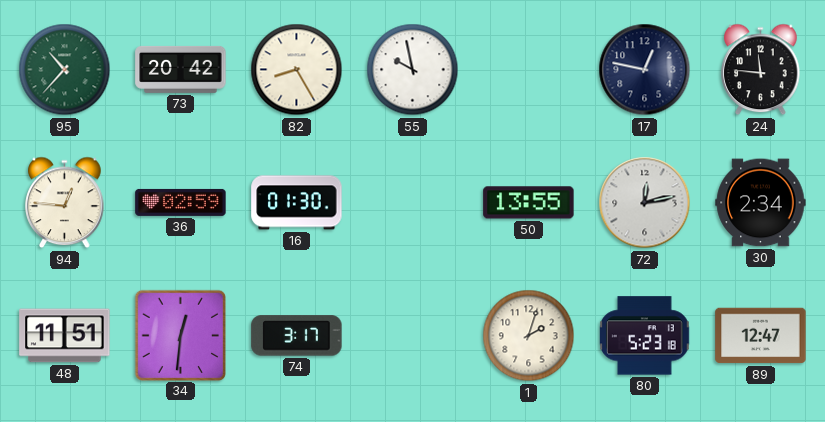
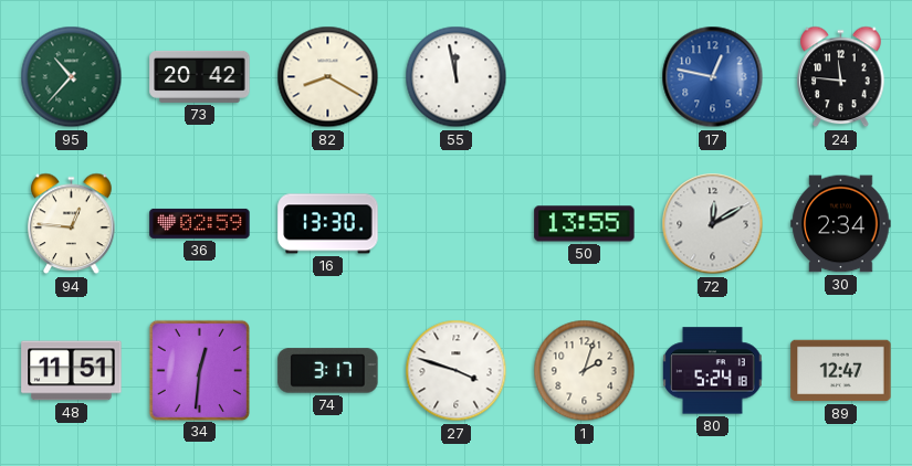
82: 8:25 -> 8:20
55: 9:58 -> 11:58
17 dial: navy -> blue
16: 01:30 -> 13:30
72: 12:13 -> 12:10
27: none -> 3:48
80: 5:23 -> 5:24
